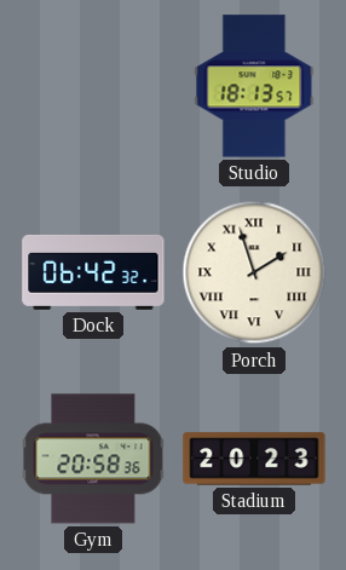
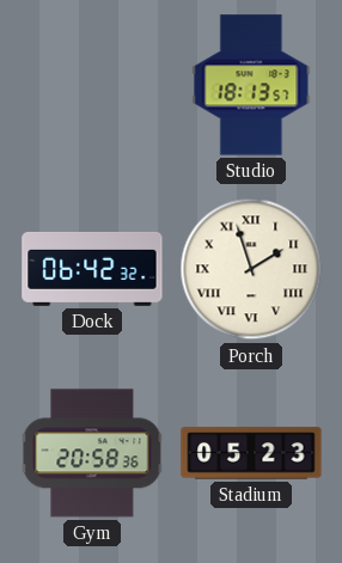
Stadium: 20:23 -> 05:23
